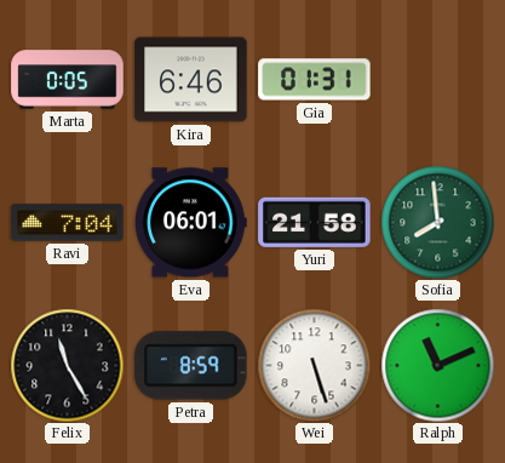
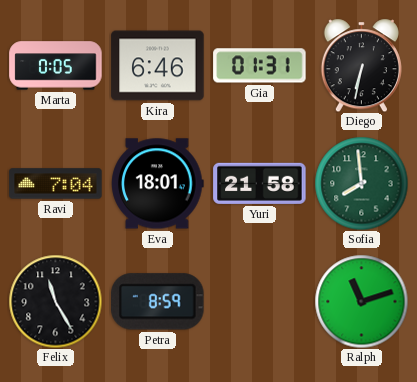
Diego: none -> 6:32
Eva: 06:01 -> 18:01
Wei: 5:27 -> none
Ralph: 11:11 -> 11:12
